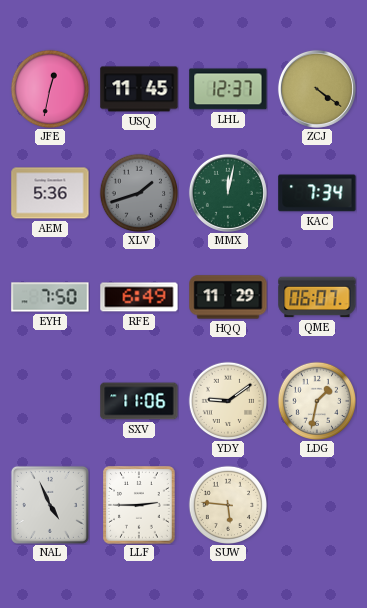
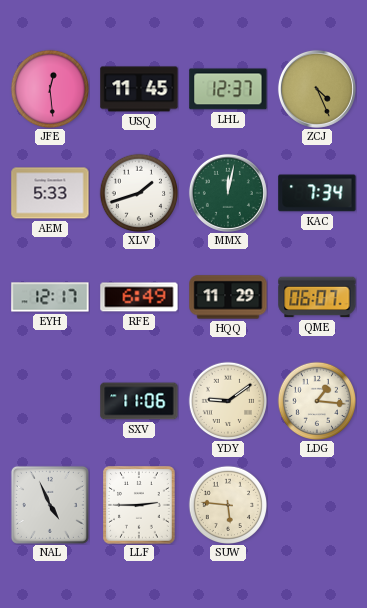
JFE: 12:32 -> 12:29
ZCJ: 4:21 -> 4:26
AEM: 5:36 -> 5:33
XLV dial: grey -> white
EYH: 7:50 -> 12:17
LDG: 1:32 -> 1:16
